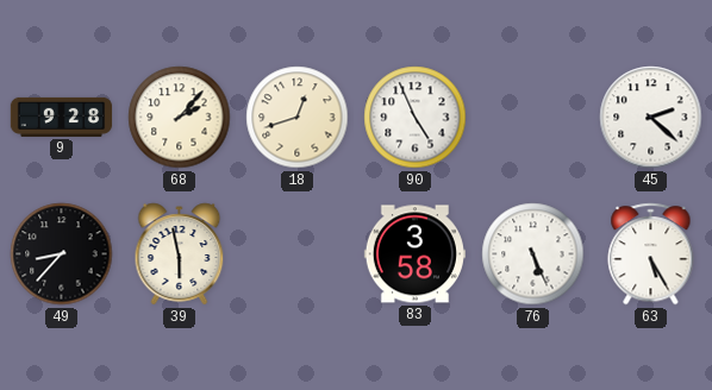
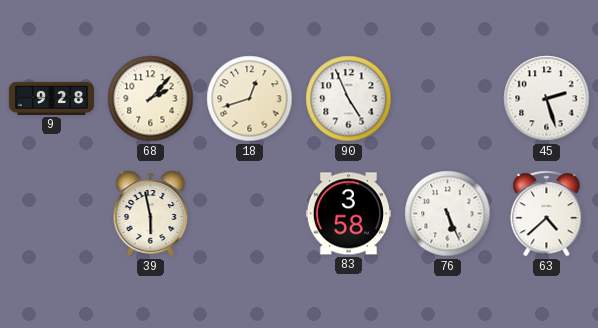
45: 2:22 -> 2:27
49: 8:37 -> none
63: 5:25 -> 4:38
